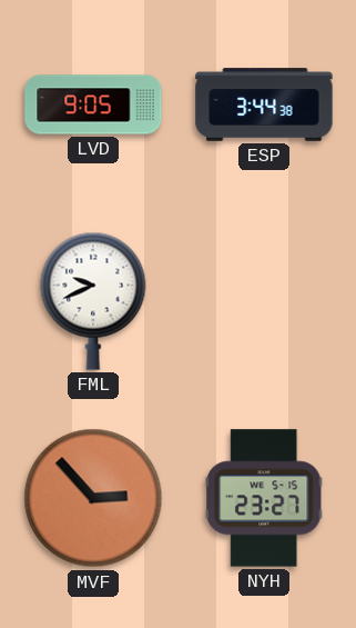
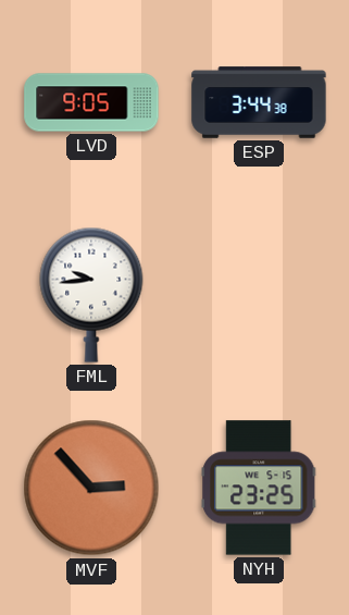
FML: 9:41 -> 9:44
NYH: 23:27 -> 23:25
